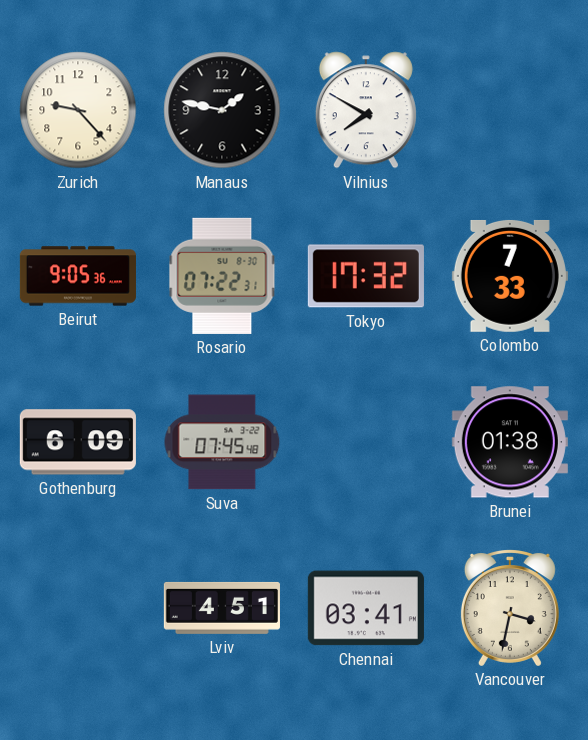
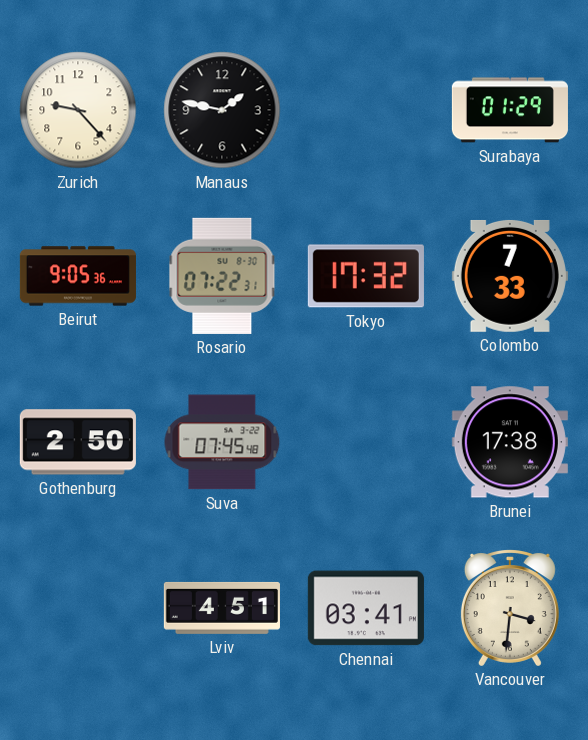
Vilnius: 7:50 -> none
Surabaya: none -> 01:29
Gothenburg: 6:09 -> 2:50
Brunei: 01:38 -> 17:38
Vancouver: 3:32 -> 3:31
